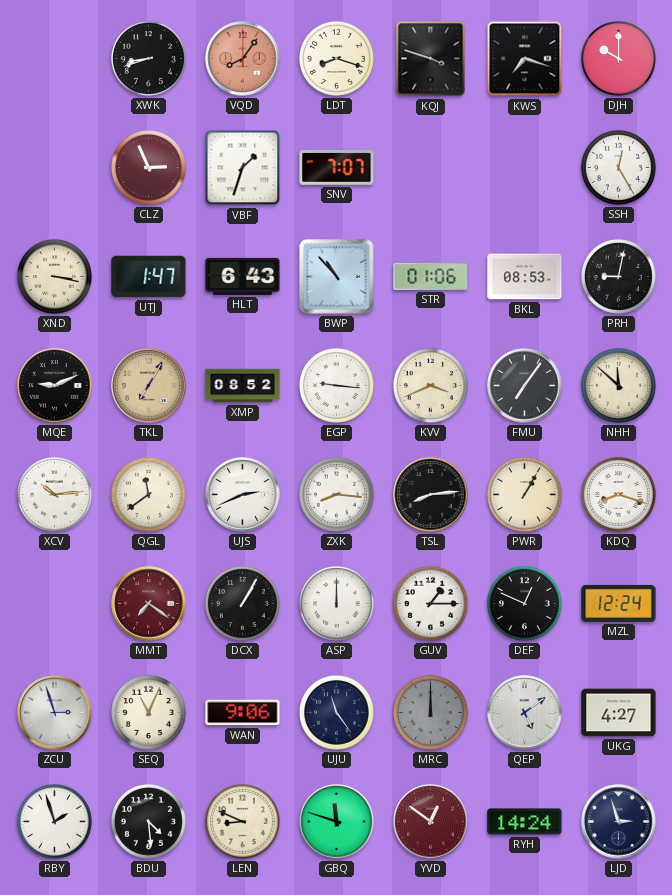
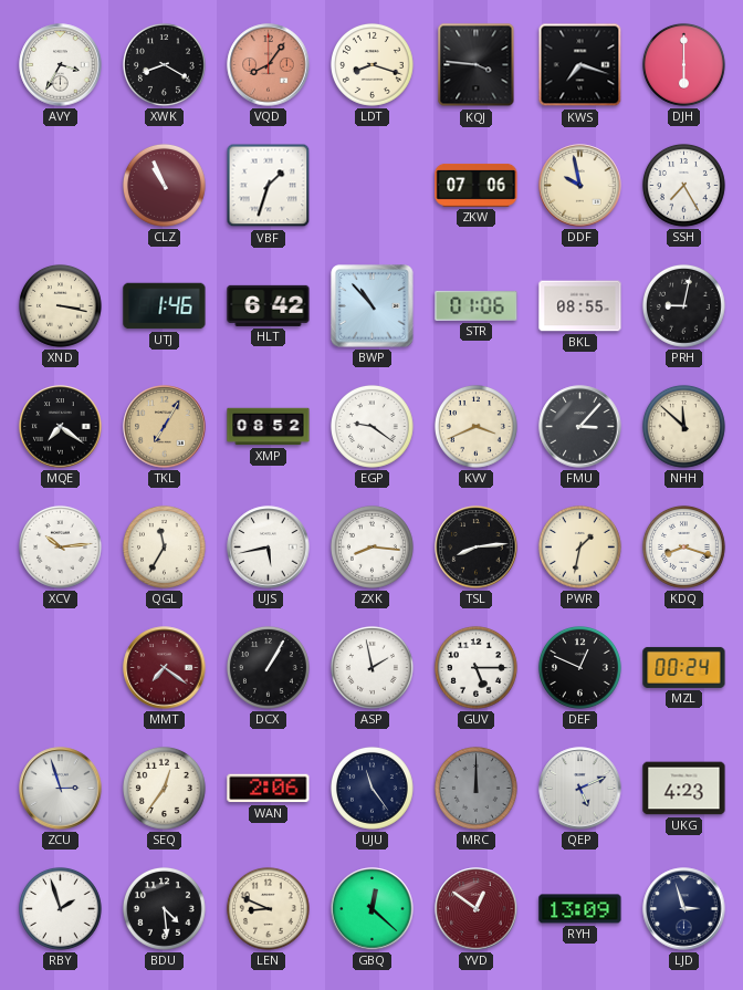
AVY: none -> 3:35
XWK: 8:42 -> 8:20
KQJ: 3:48 -> 3:46
DJH: 10:00 -> 6:00
CLZ: 2:56 -> 10:56
SNV: 7:07 -> none
ZKW: none -> 07:06
DDF: none -> 9:58
SSH: 12:25 -> 7:25
UTJ: 1:47 -> 1:46
HLT: 6:43 -> 6:42
BKL: 08:53 -> 08:55
MQE: 9:11 -> 7:21
EGP: 9:16 -> 9:21
FMU: 7:06 -> 3:07
QGL: 11:39 -> 11:35
UJS: 2:41 -> 5:43
PWR: 1:05 -> 1:32
ASP: 12:00 -> 1:58
GUV: 1:15 -> 5:15
MZL: 12:24 -> 00:24
SEQ: 11:04 -> 12:36
WAN: 9:06 -> 2:06
QEP: 5:09 -> 5:11
UKG: 4:27 -> 4:23
GBQ: 11:48 -> 12:22
RYH: 14:24 -> 13:09
